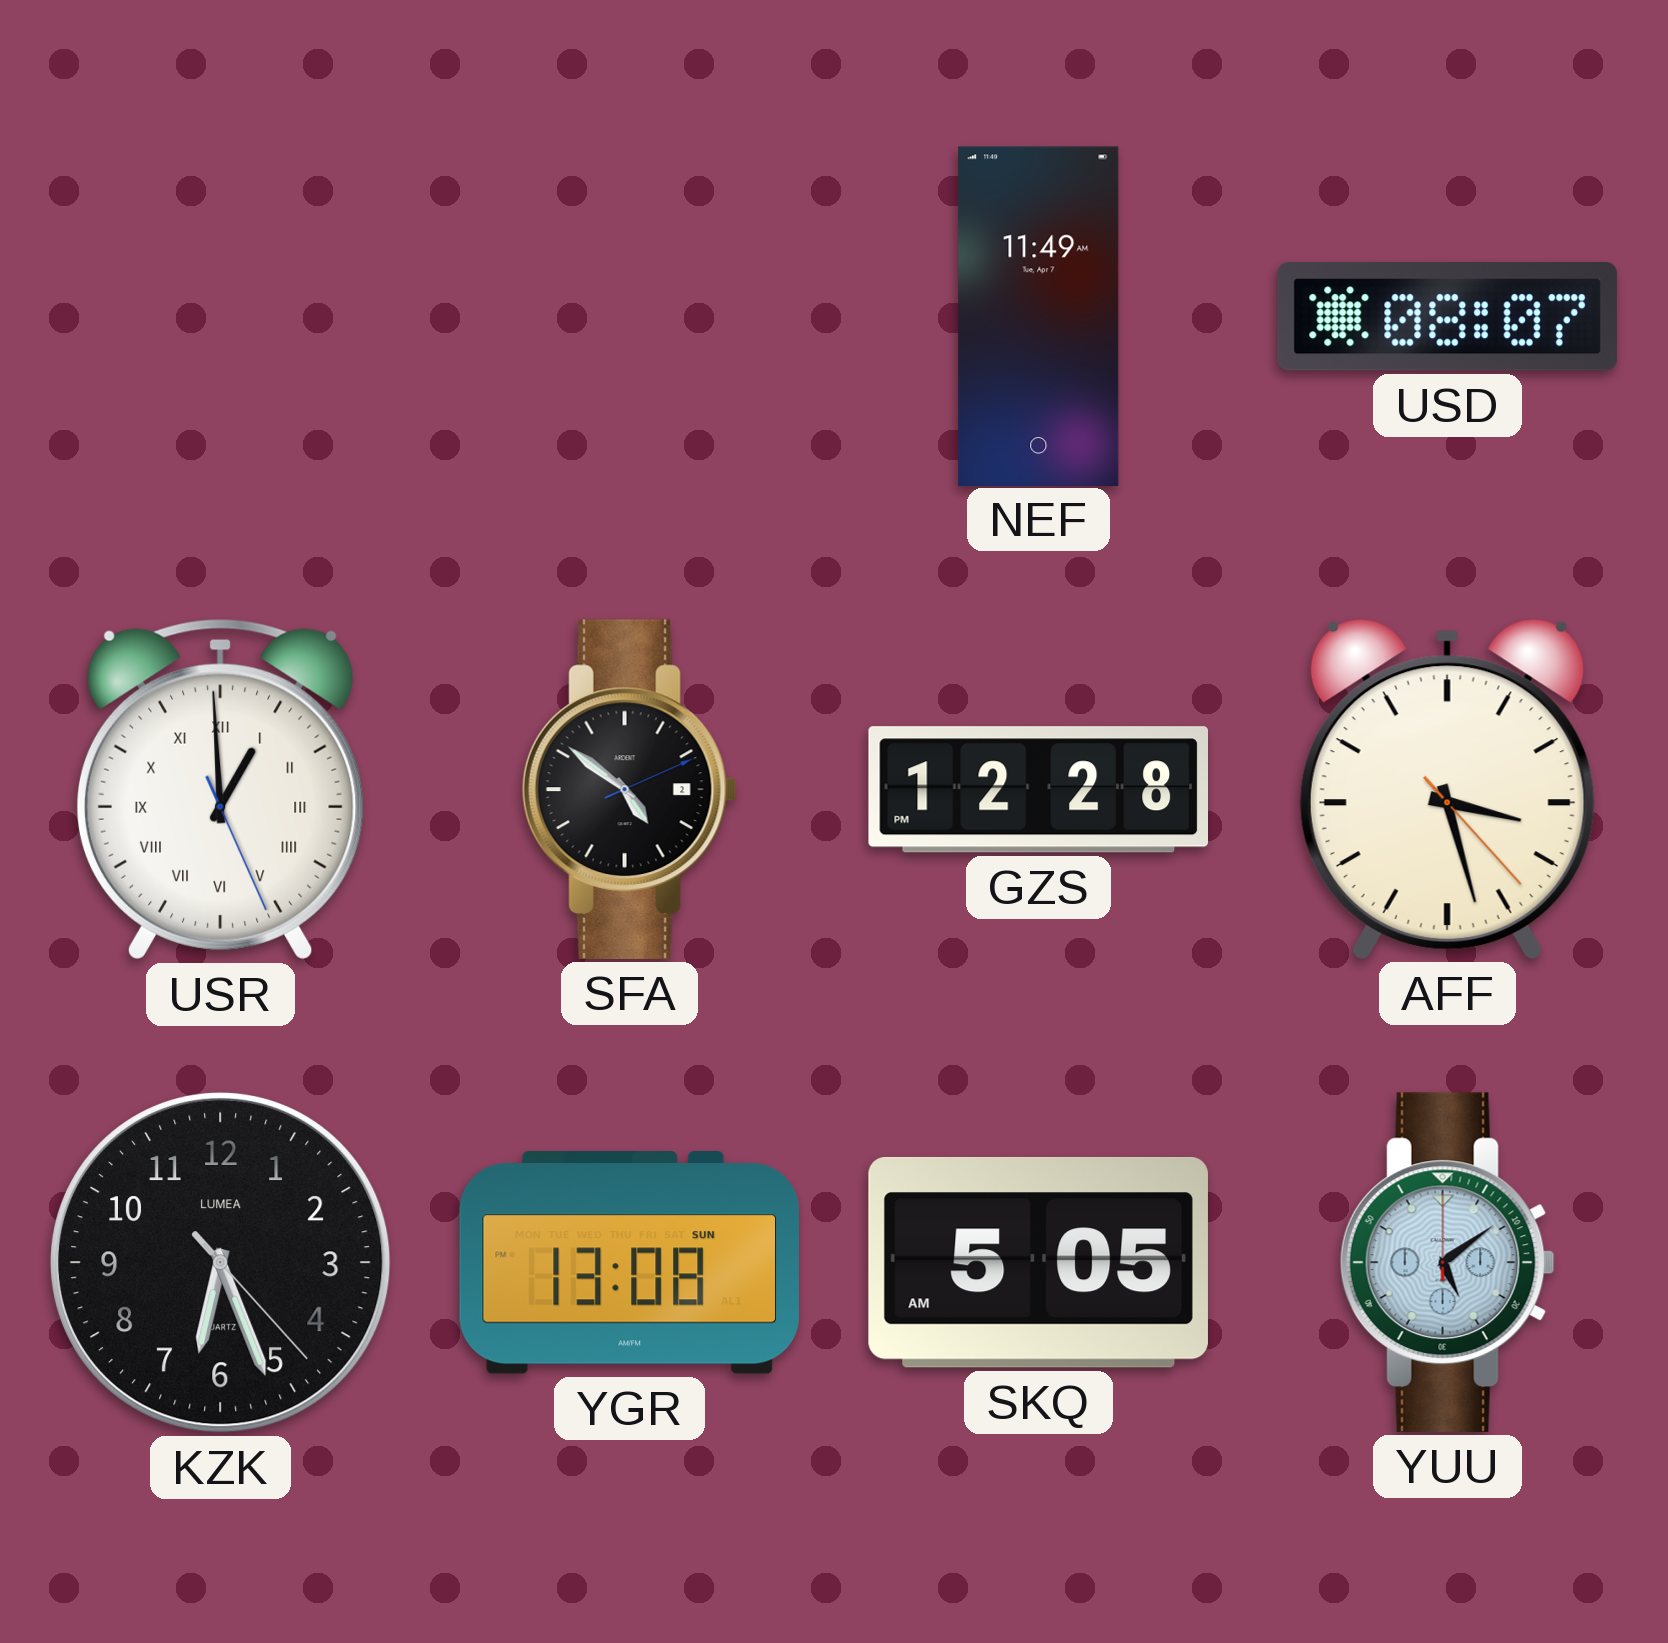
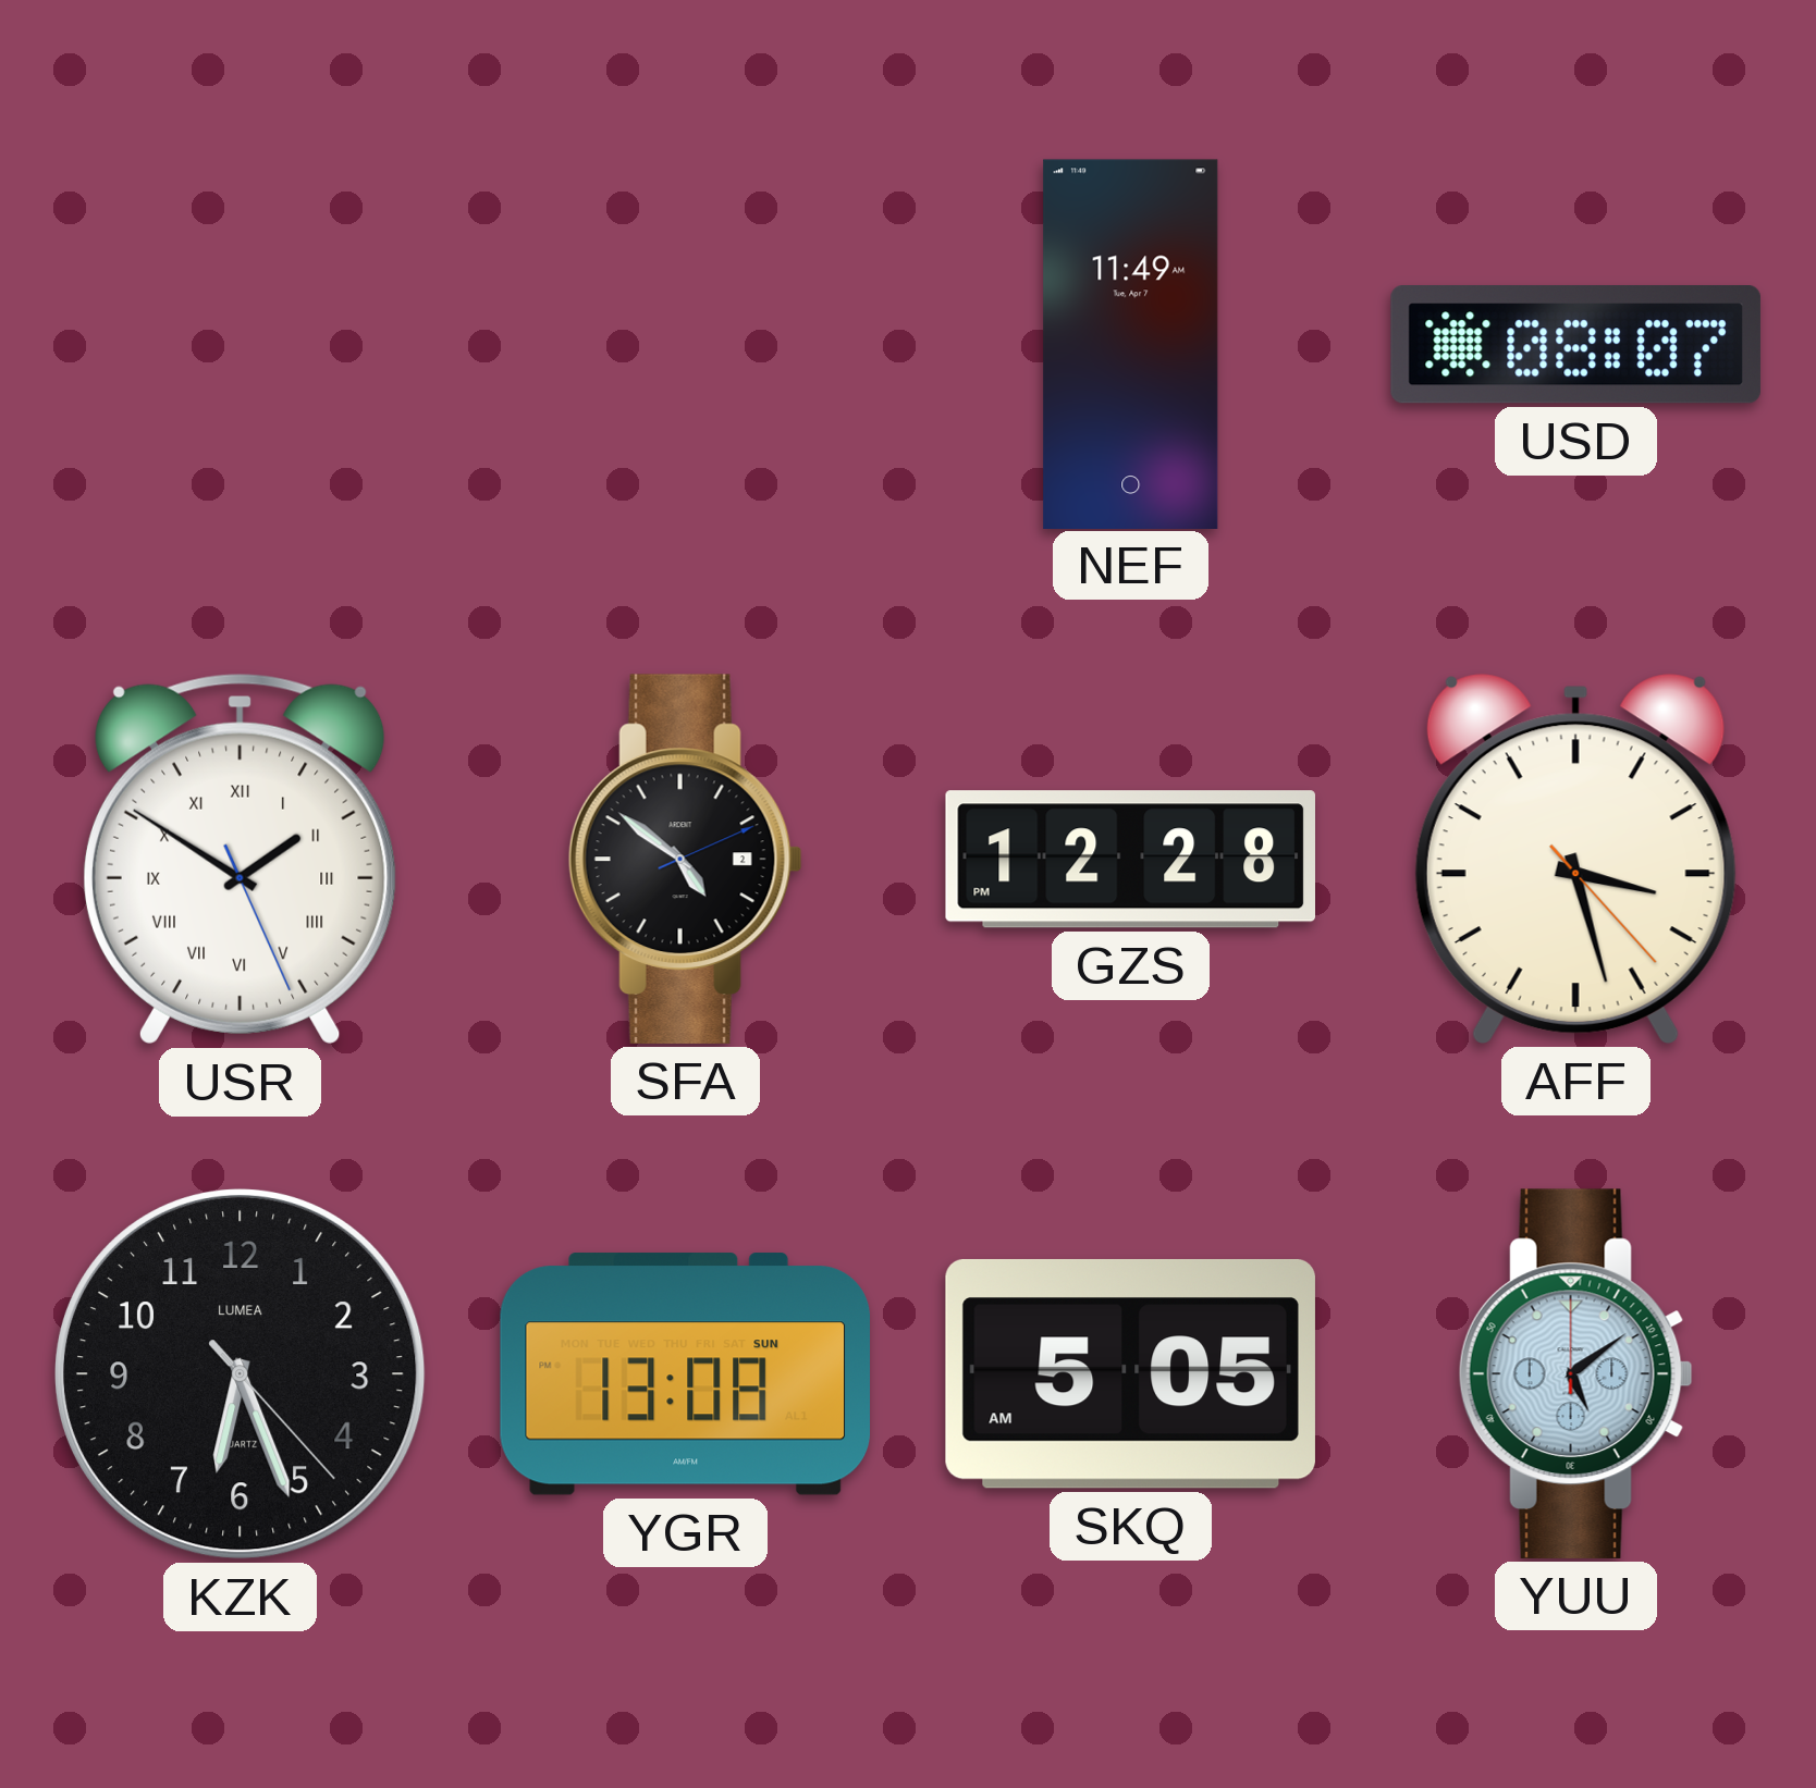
USR: 12:59 -> 1:50
